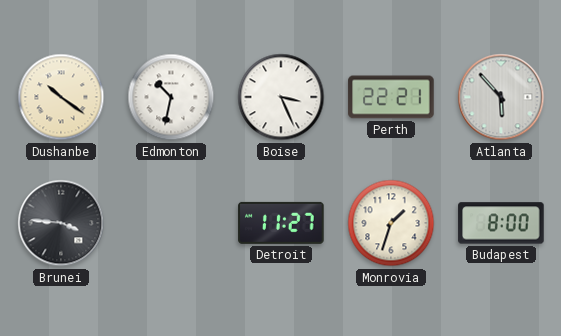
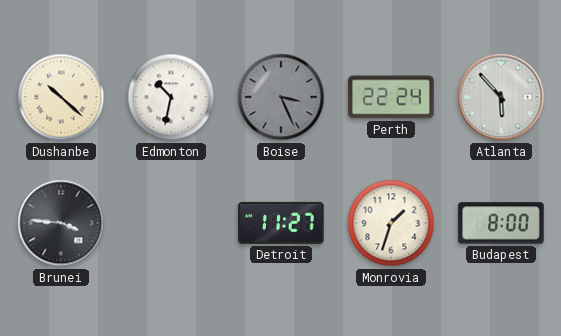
Dushanbe: 10:21 -> 10:22
Boise dial: white -> grey
Perth: 22:21 -> 22:24
